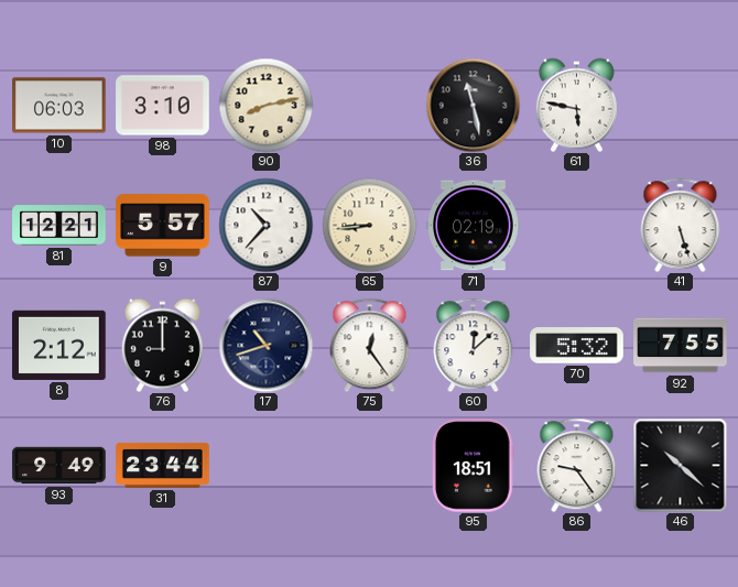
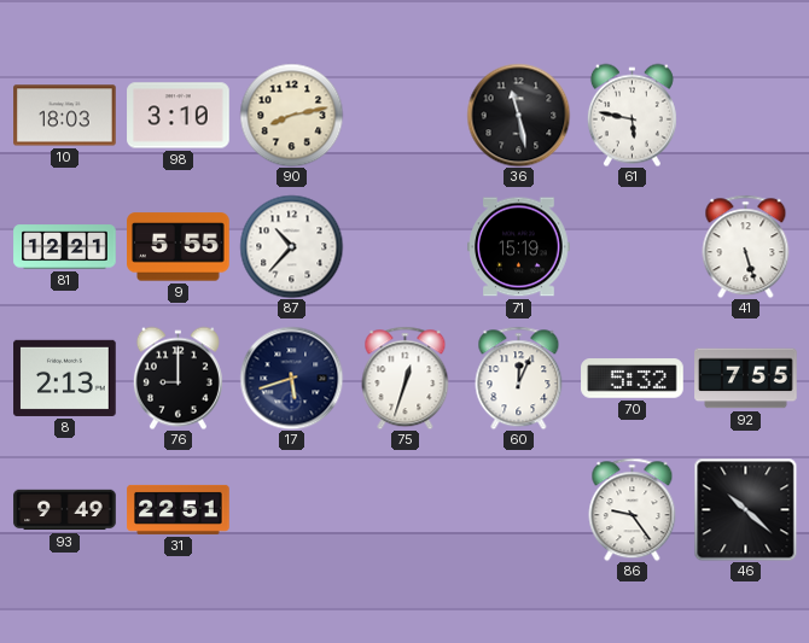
10: 06:03 -> 18:03
9: 5:57 -> 5:55
65: 8:44 -> none
71: 02:19 -> 15:19
8: 2:12 -> 2:13
17: 10:42 -> 5:42
75: 12:24 -> 12:33
60: 12:08 -> 12:04
31: 23:44 -> 22:51
95: 18:51 -> none
